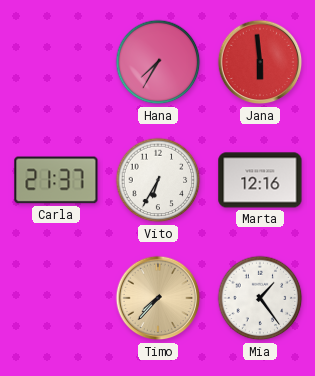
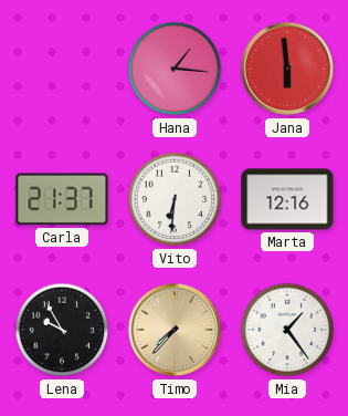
Hana: 7:35 -> 1:16
Vito: 6:35 -> 6:31
Lena: none -> 9:55
